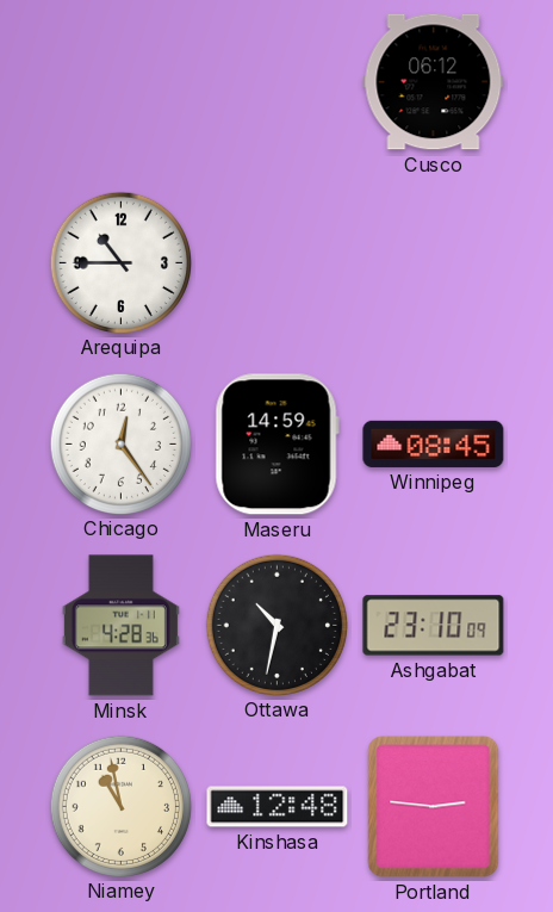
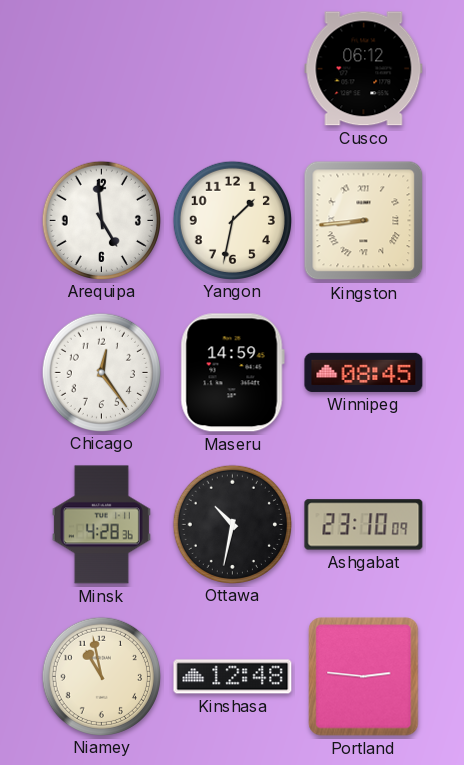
Arequipa: 10:45 -> 4:59
Yangon: none -> 1:32
Kingston: none -> 8:44
